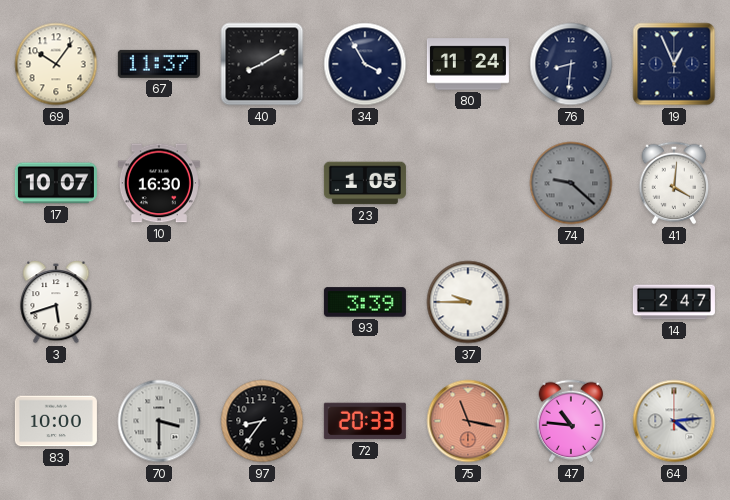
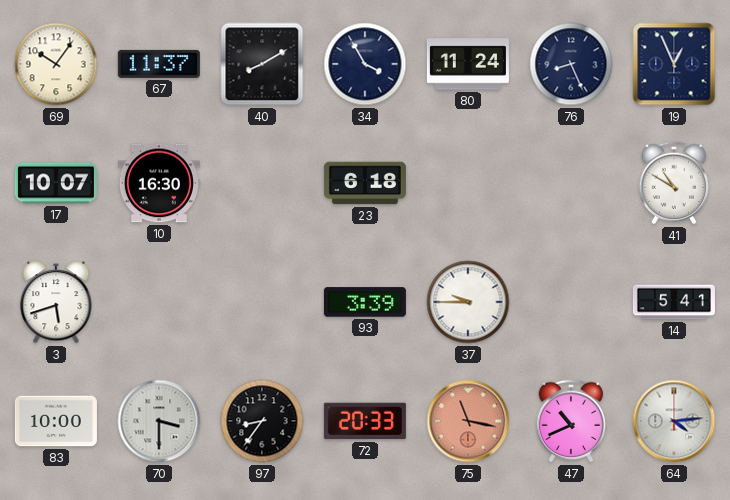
76: 8:31 -> 8:26
23: 1:05 -> 6:18
74: 9:22 -> none
41: 4:01 -> 10:50
14: 2:47 -> 5:41
47: 10:46 -> 10:41
